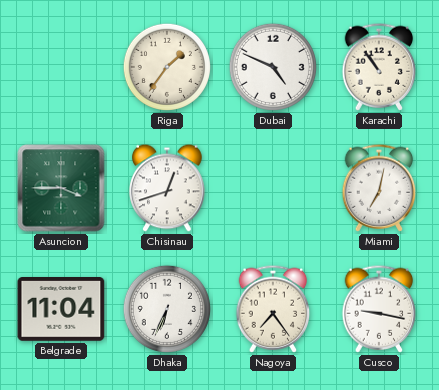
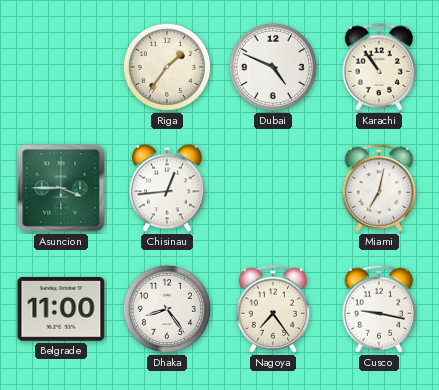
Chisinau: 12:42 -> 12:44
Belgrade: 11:04 -> 11:00
Dhaka: 6:34 -> 8:24
